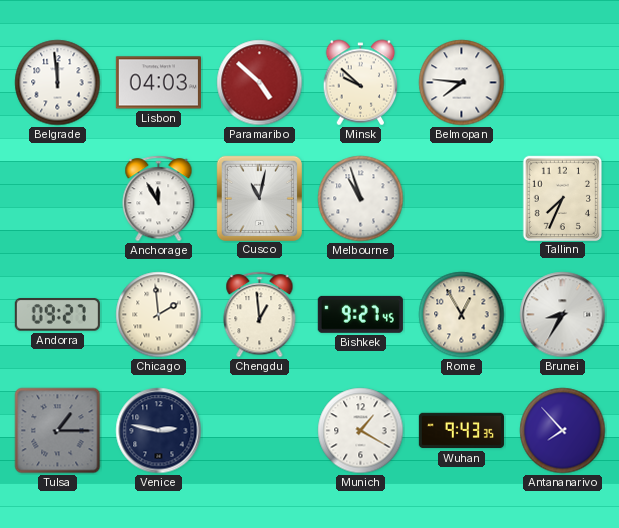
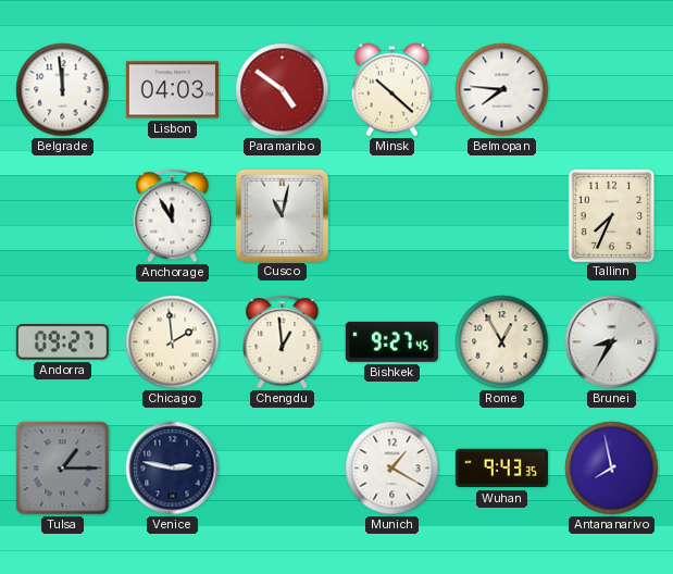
Paramaribo: 4:52 -> 4:51
Minsk: 9:52 -> 10:22
Melbourne: 10:57 -> none
Antananarivo: 7:53 -> 7:58
